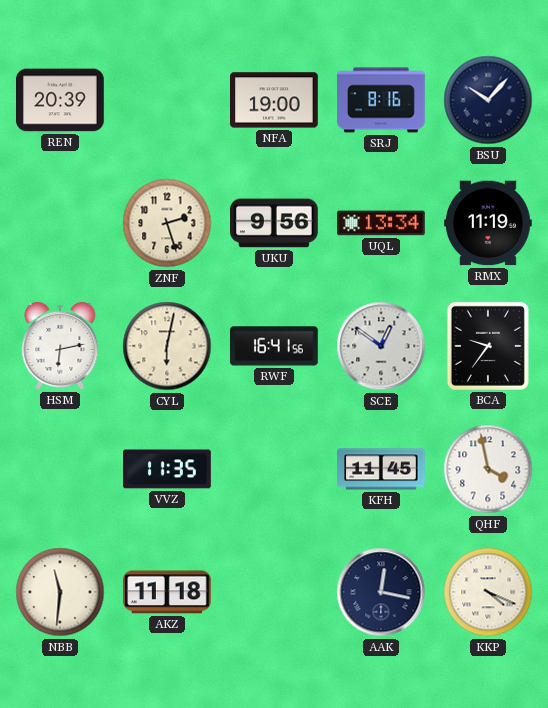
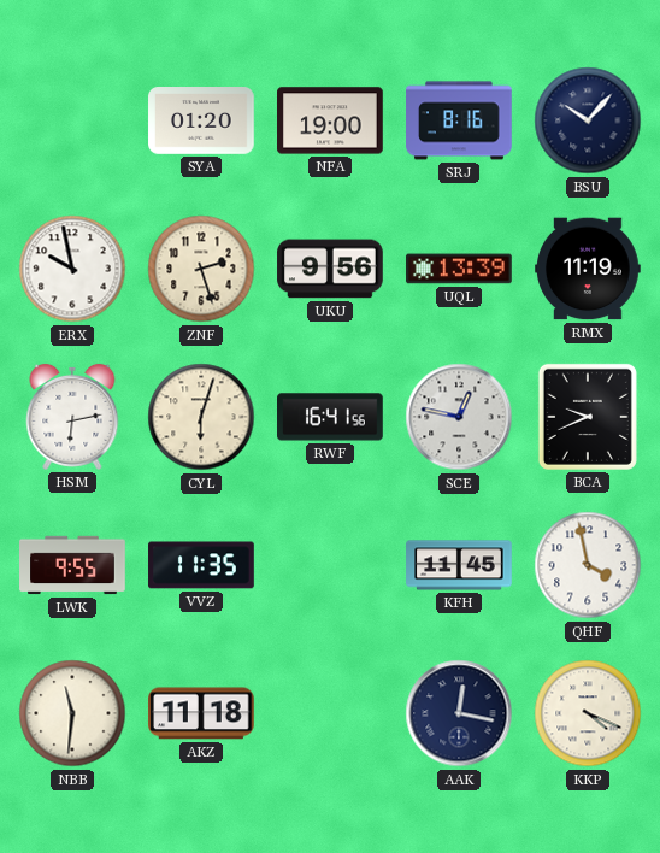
REN: 20:39 -> none
SYA: none -> 01:20
ERX: none -> 9:58
UQL: 13:34 -> 13:39
CYL: 6:02 -> 6:03
SCE: 12:51 -> 12:47
BCA: 9:36 -> 9:41
LWK: none -> 9:55
